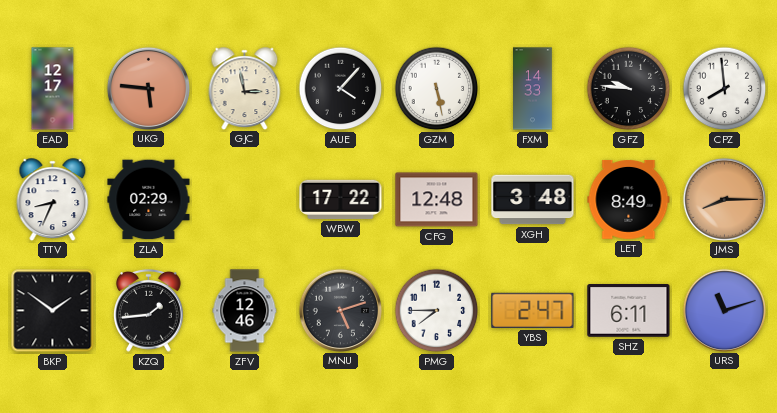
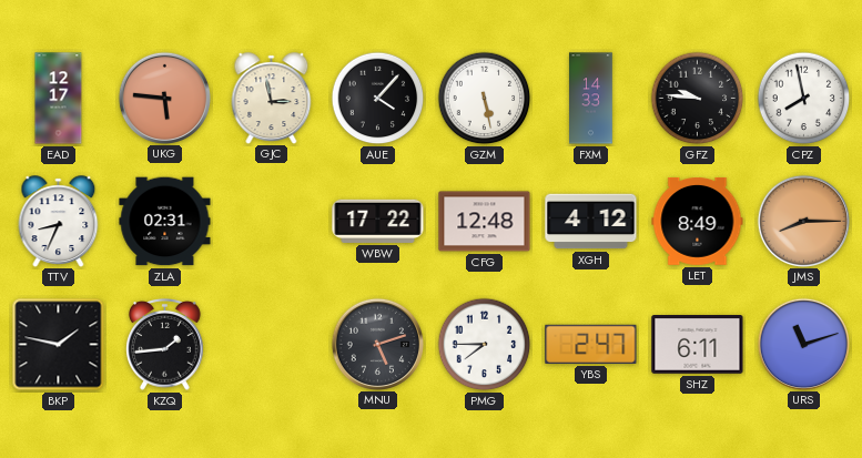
CPZ: 7:59 -> 7:58
ZLA: 02:29 -> 02:31
XGH: 3:48 -> 4:12
BKP: 1:51 -> 1:47
ZFV: 12:46 -> none
